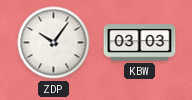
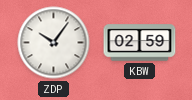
KBW: 03:03 -> 02:59
